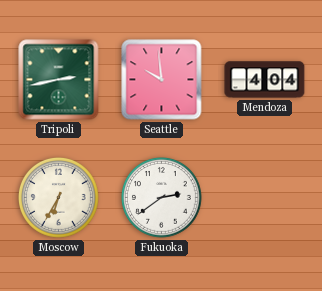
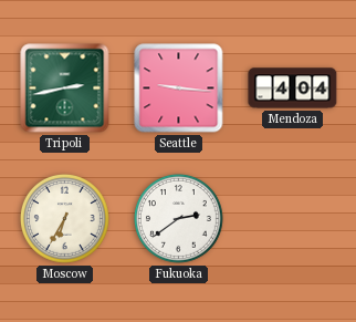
Seattle: 9:59 -> 9:16
